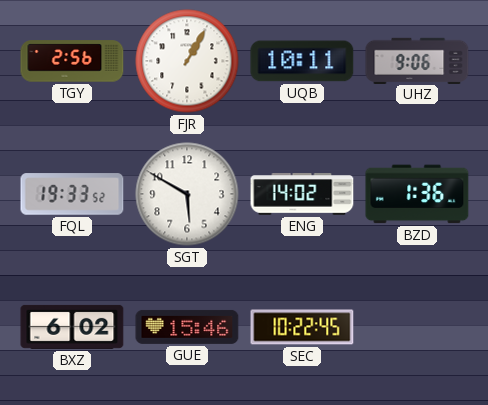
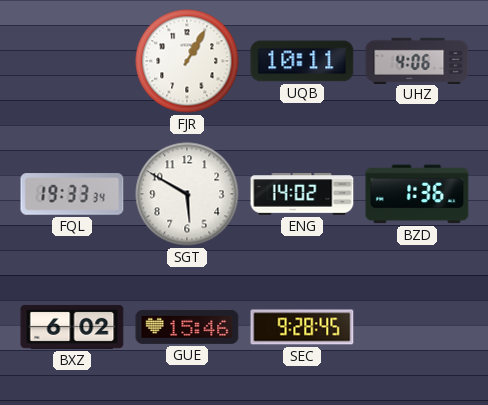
TGY: 2:56 -> none
UHZ: 9:06 -> 4:06
FQL: 19:33:52 -> 19:33:34
SEC: 10:22 -> 9:28
